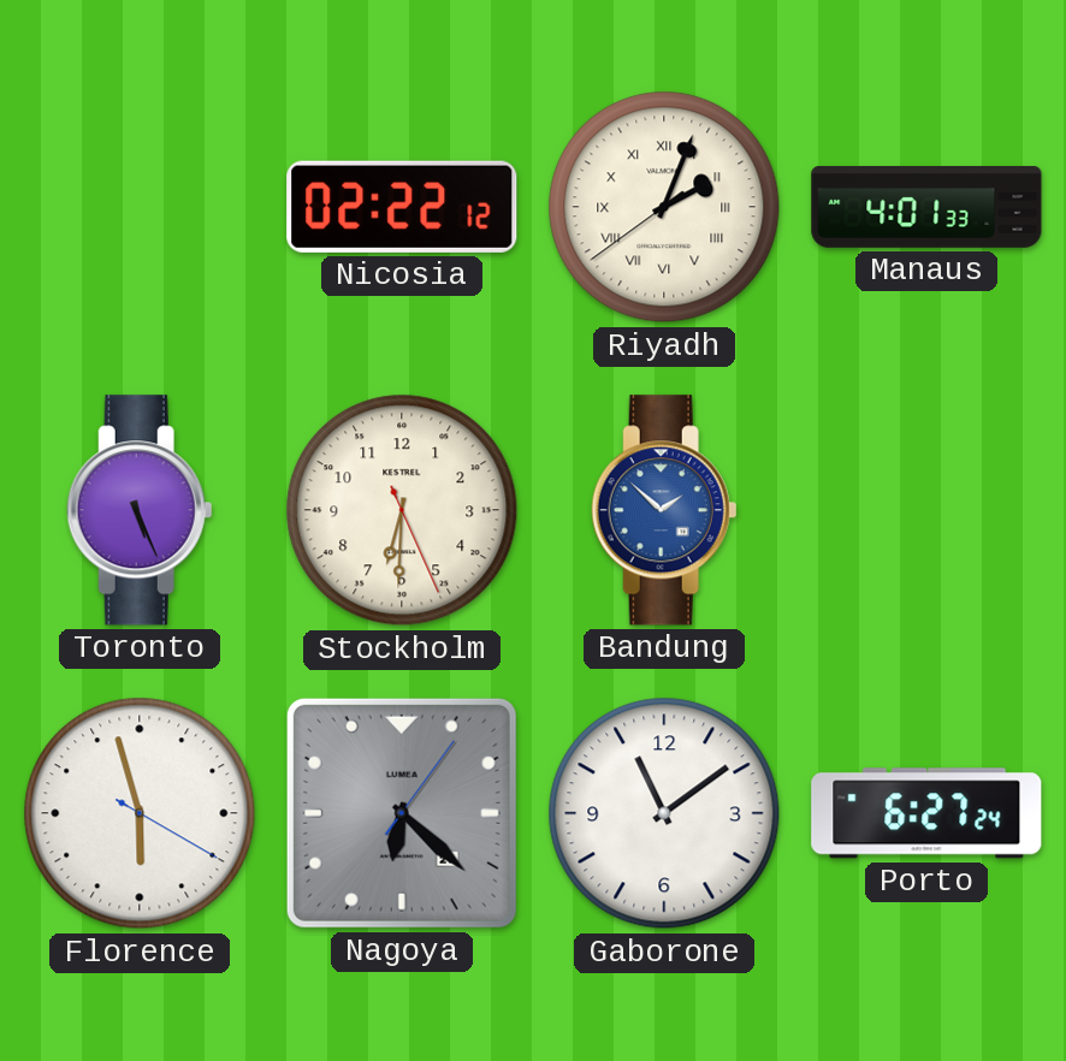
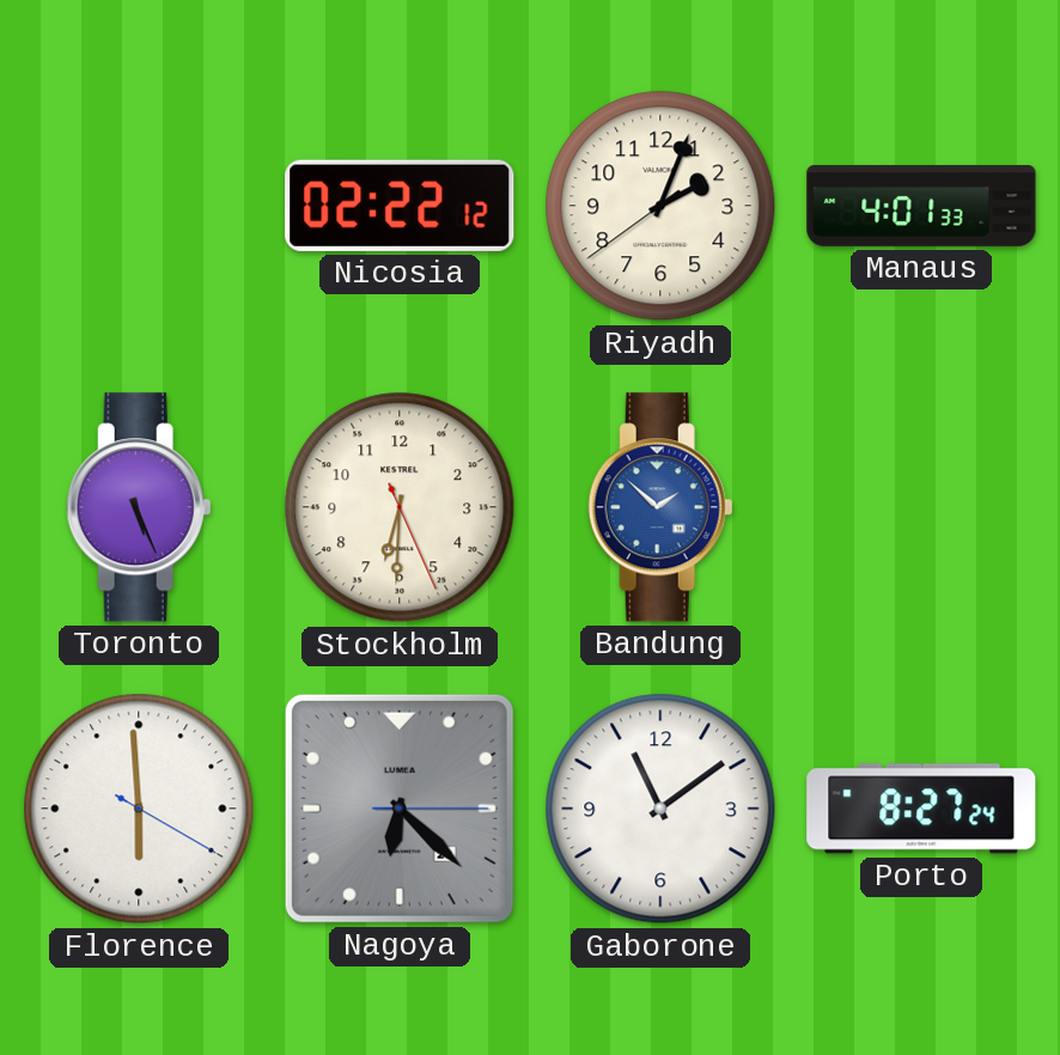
Riyadh numerals: Roman -> Arabic
Florence: 5:57 -> 5:59
Nagoya: 6:22:06 -> 6:22:15
Porto: 6:27 -> 8:27
